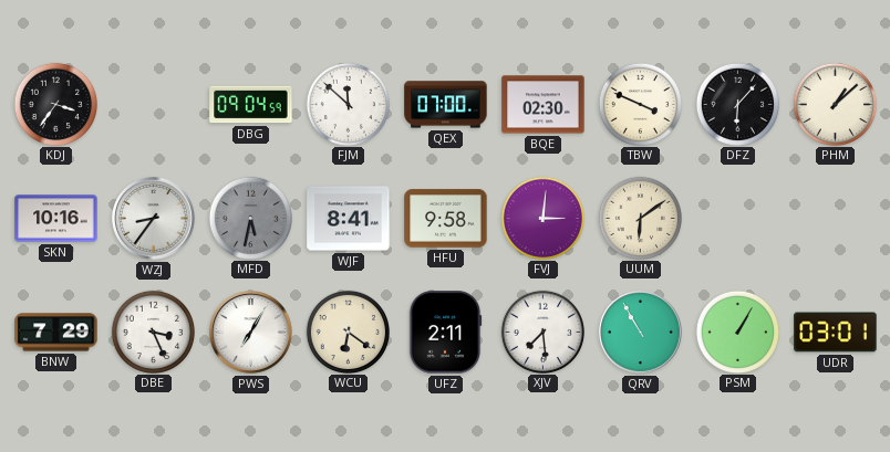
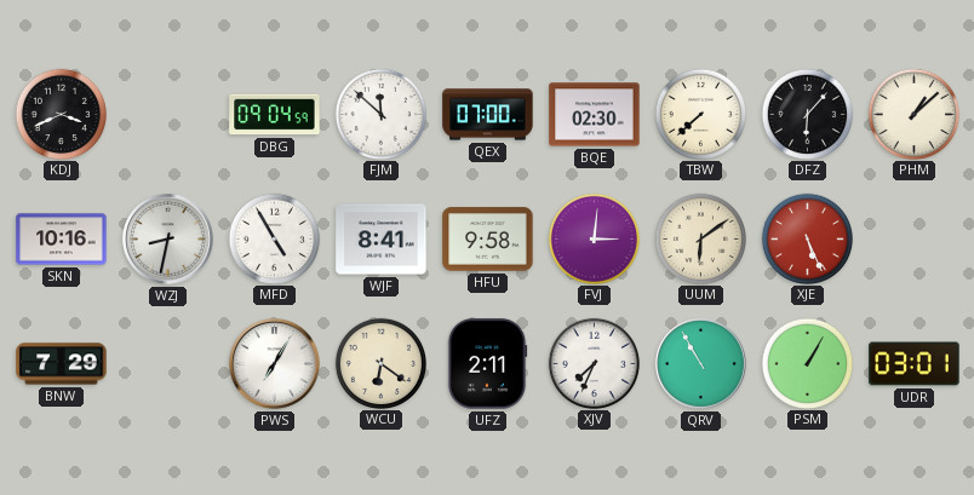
KDJ: 3:36 -> 3:41
TBW: 3:49 -> 7:38
WZJ: 8:36 -> 8:32
MFD: 5:32 -> 4:55
MFD dial: grey -> white
XJE: none -> 5:26
DBE: 3:26 -> none
XJV: 7:29 -> 7:34
